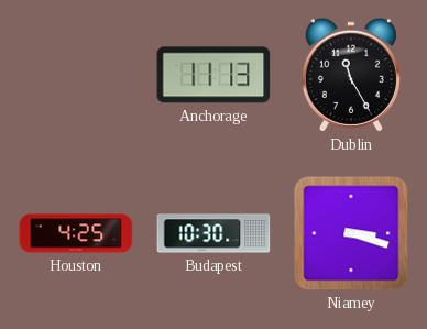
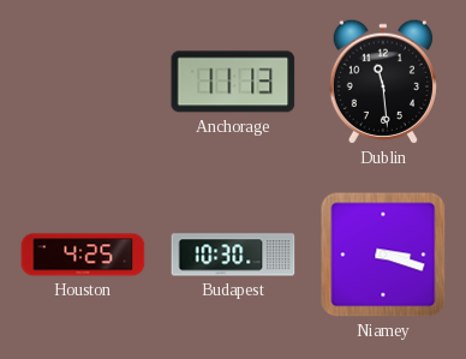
Dublin: 11:25 -> 11:29
